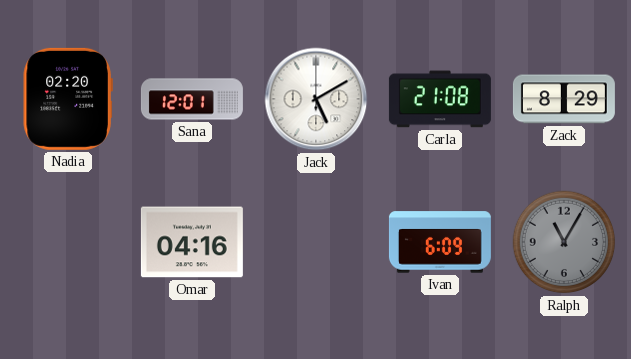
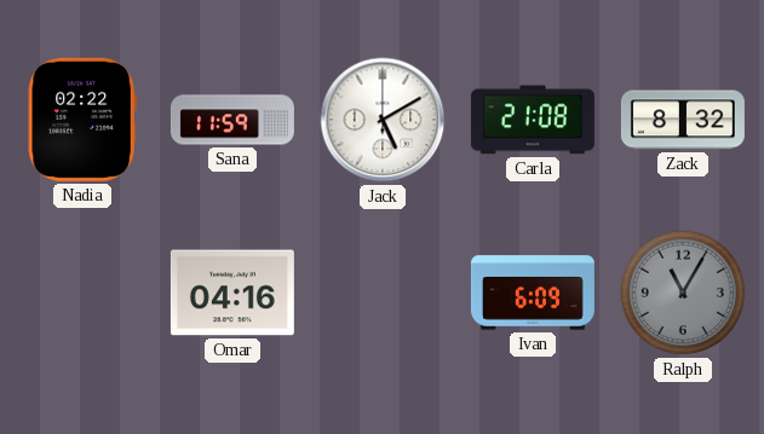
Nadia: 02:20 -> 02:22
Sana: 12:01 -> 11:59
Zack: 8:29 -> 8:32
